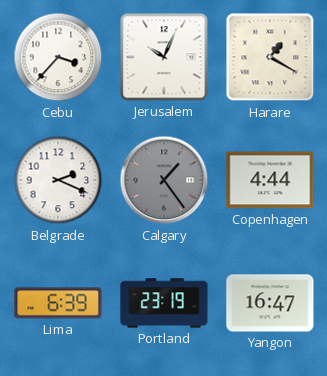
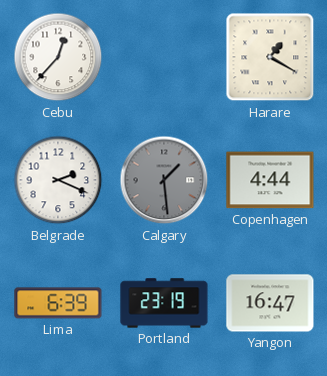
Cebu: 3:37 -> 12:37
Jerusalem: 10:04 -> none
Calgary: 1:24 -> 1:29
